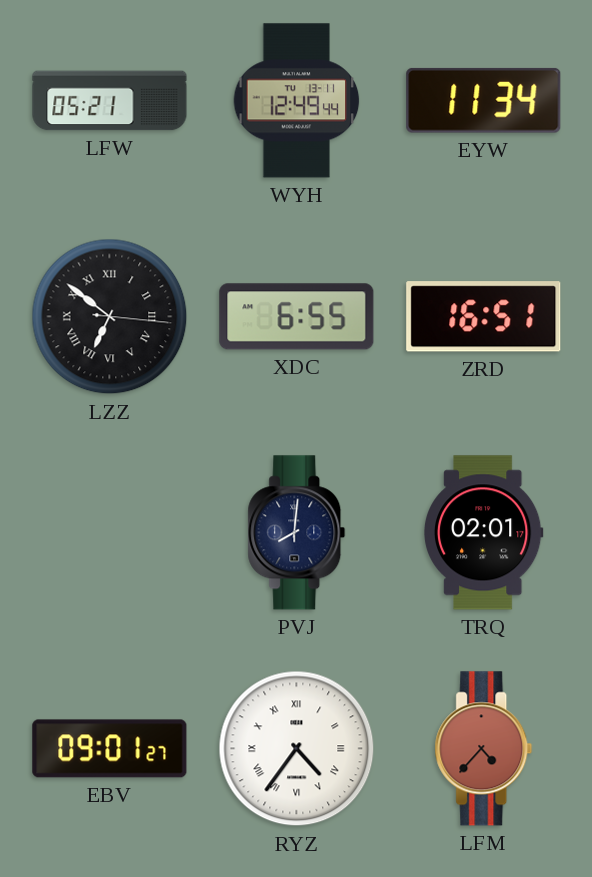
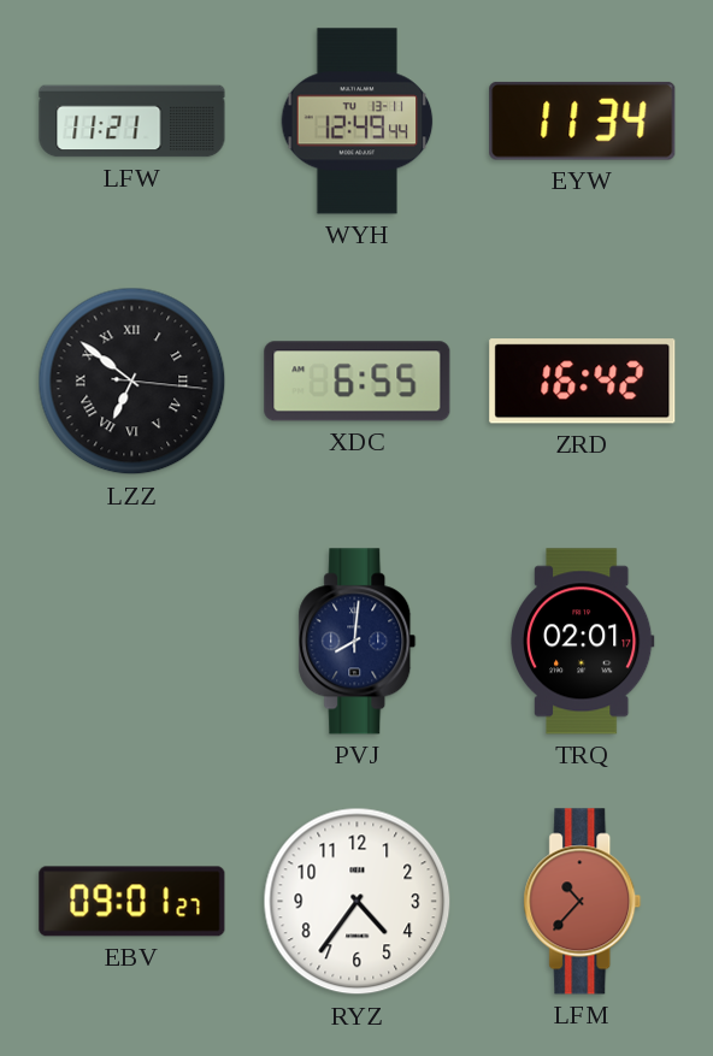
LFW: 05:21 -> 11:21
ZRD: 16:51 -> 16:42
RYZ numerals: Roman -> Arabic
LFM: 4:37 -> 10:37
